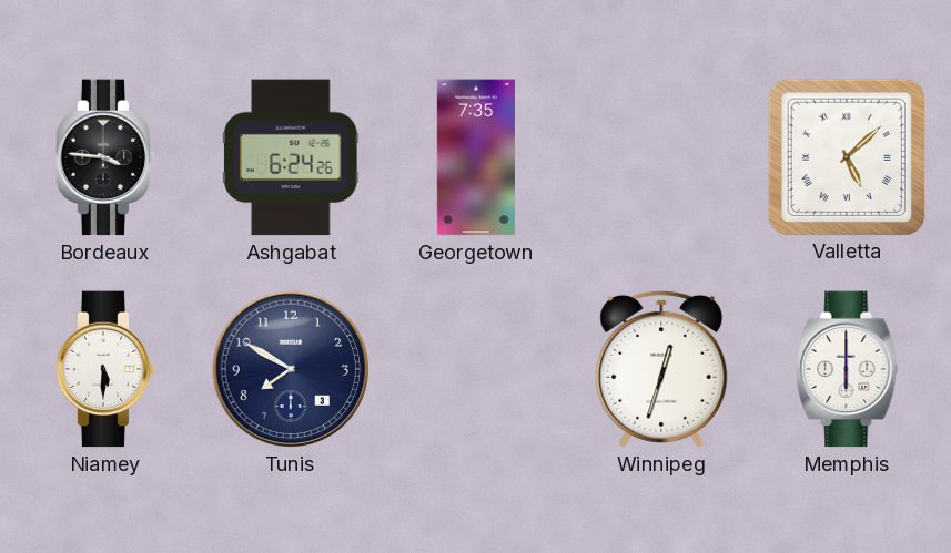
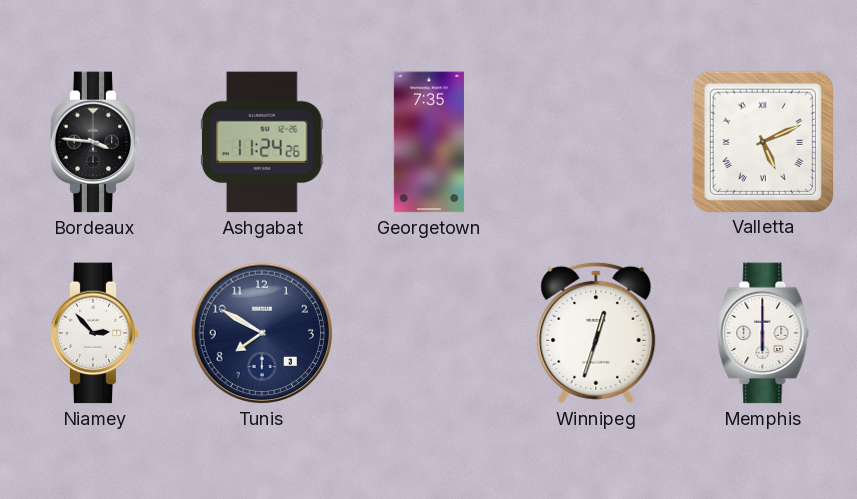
Ashgabat: 6:24 -> 11:24
Valletta: 5:08 -> 5:11
Niamey: 5:30 -> 2:53
